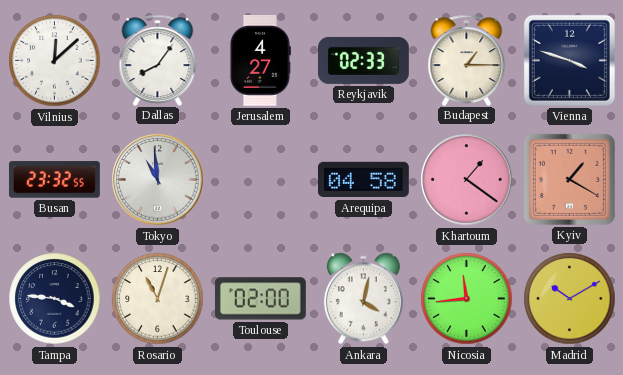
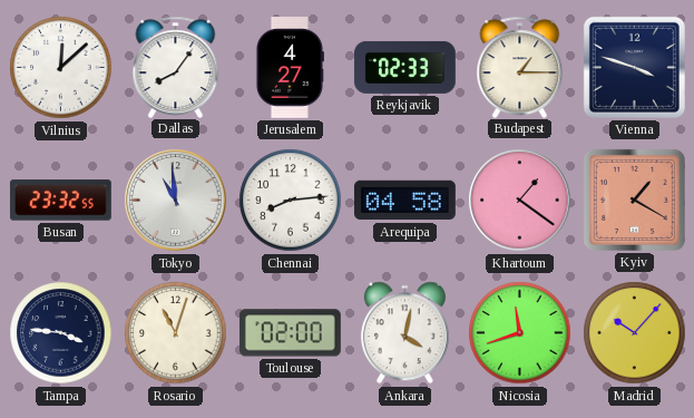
Chennai: none -> 8:14
Nicosia: 11:44 -> 11:42
Madrid: 10:10 -> 10:07
